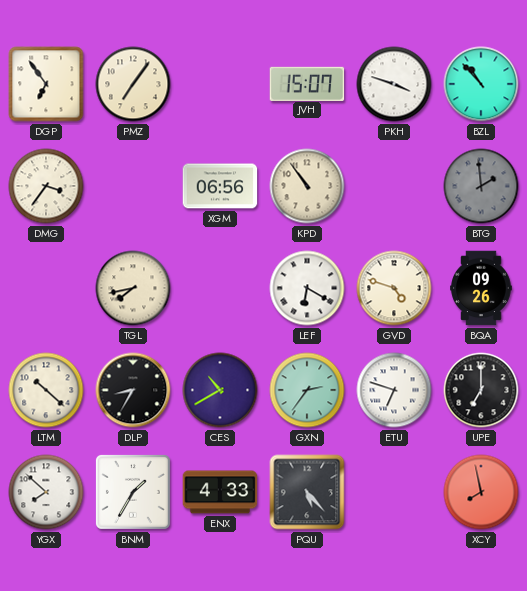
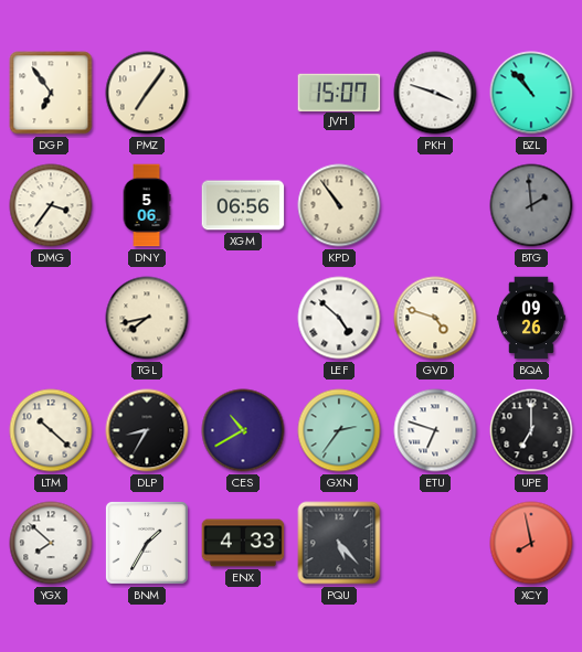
DNY: none -> 5:06
LEF: 6:20 -> 4:52
